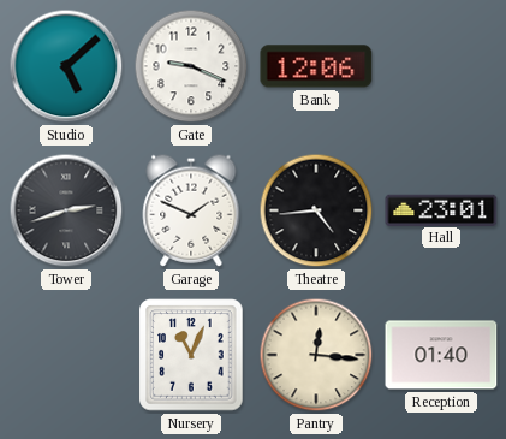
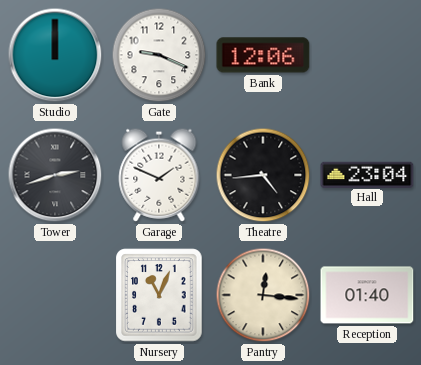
Studio: 5:08 -> 12:00
Hall: 23:01 -> 23:04
